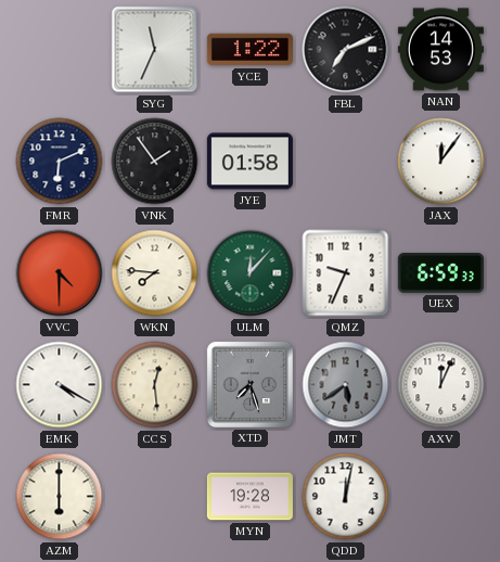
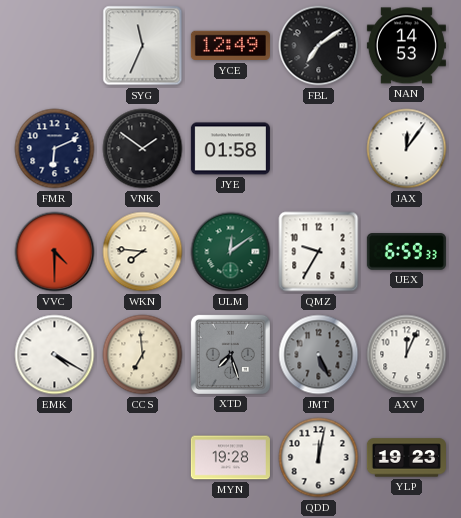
YCE: 1:22 -> 12:49
FBL: 7:11 -> 7:09
VNK: 1:54 -> 1:51
ULM: 12:07 -> 12:09
QMZ: 9:34 -> 9:35
CCS: 12:29 -> 6:59
JMT: 5:39 -> 5:26
AZM: 6:00 -> none
YLP: none -> 19:23
